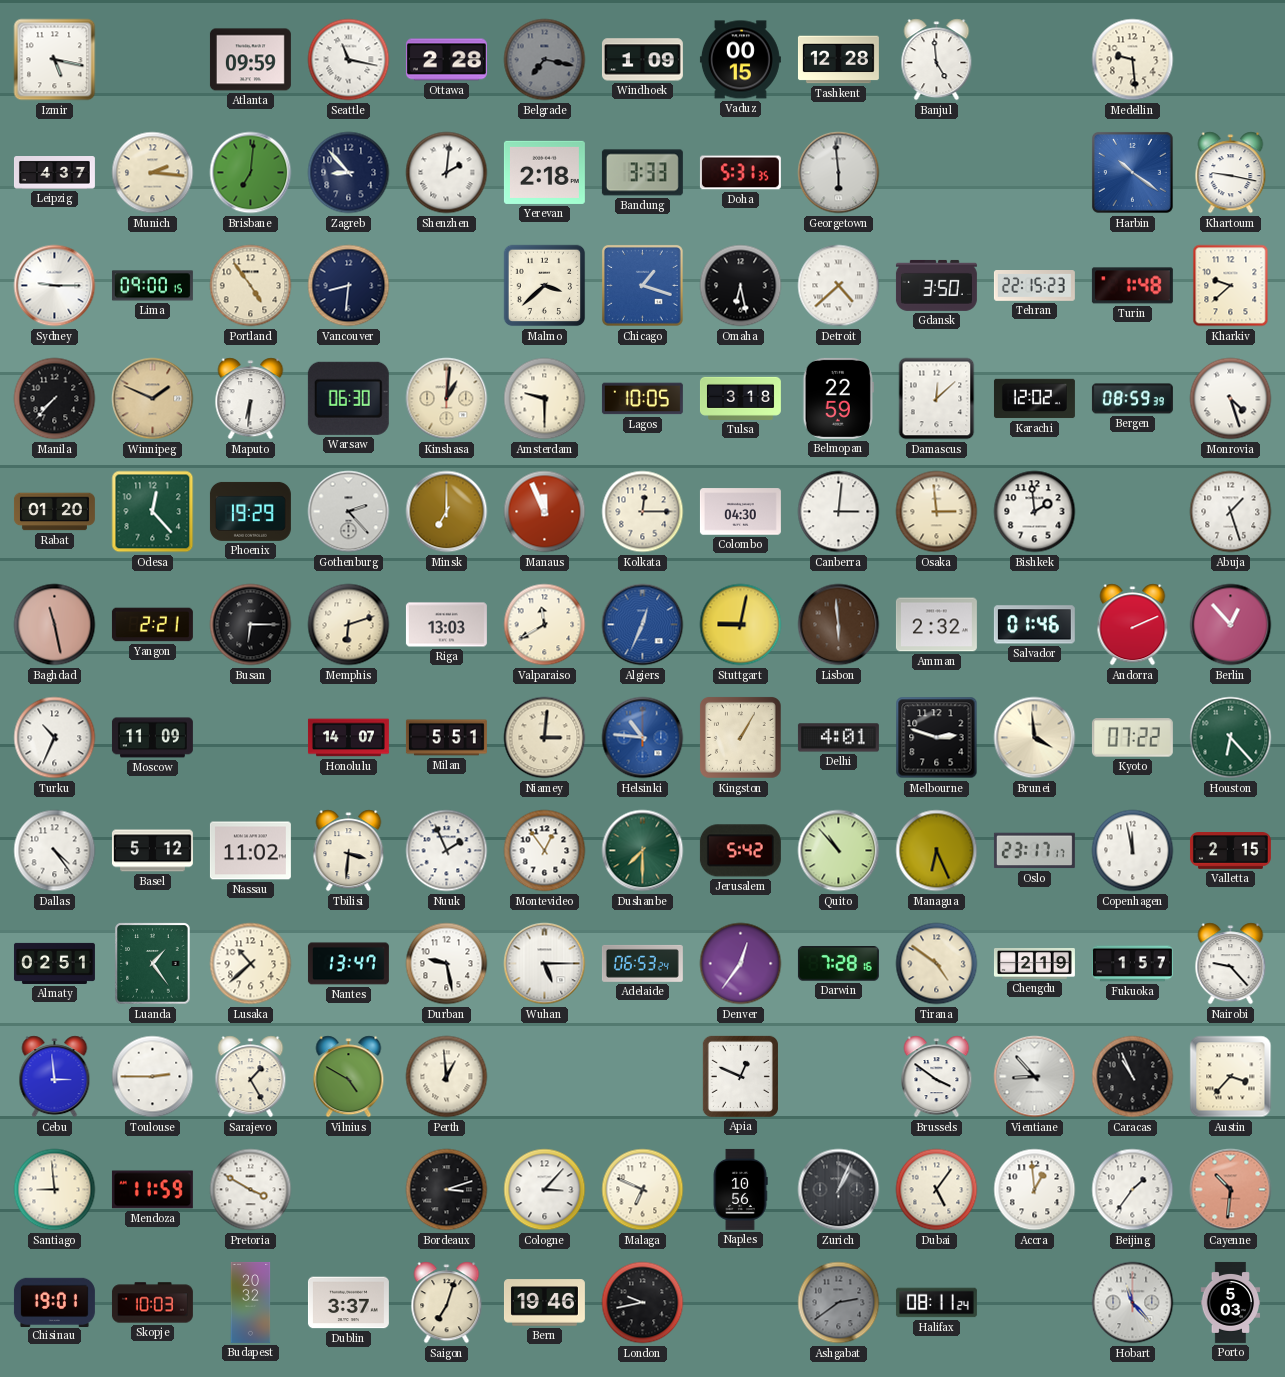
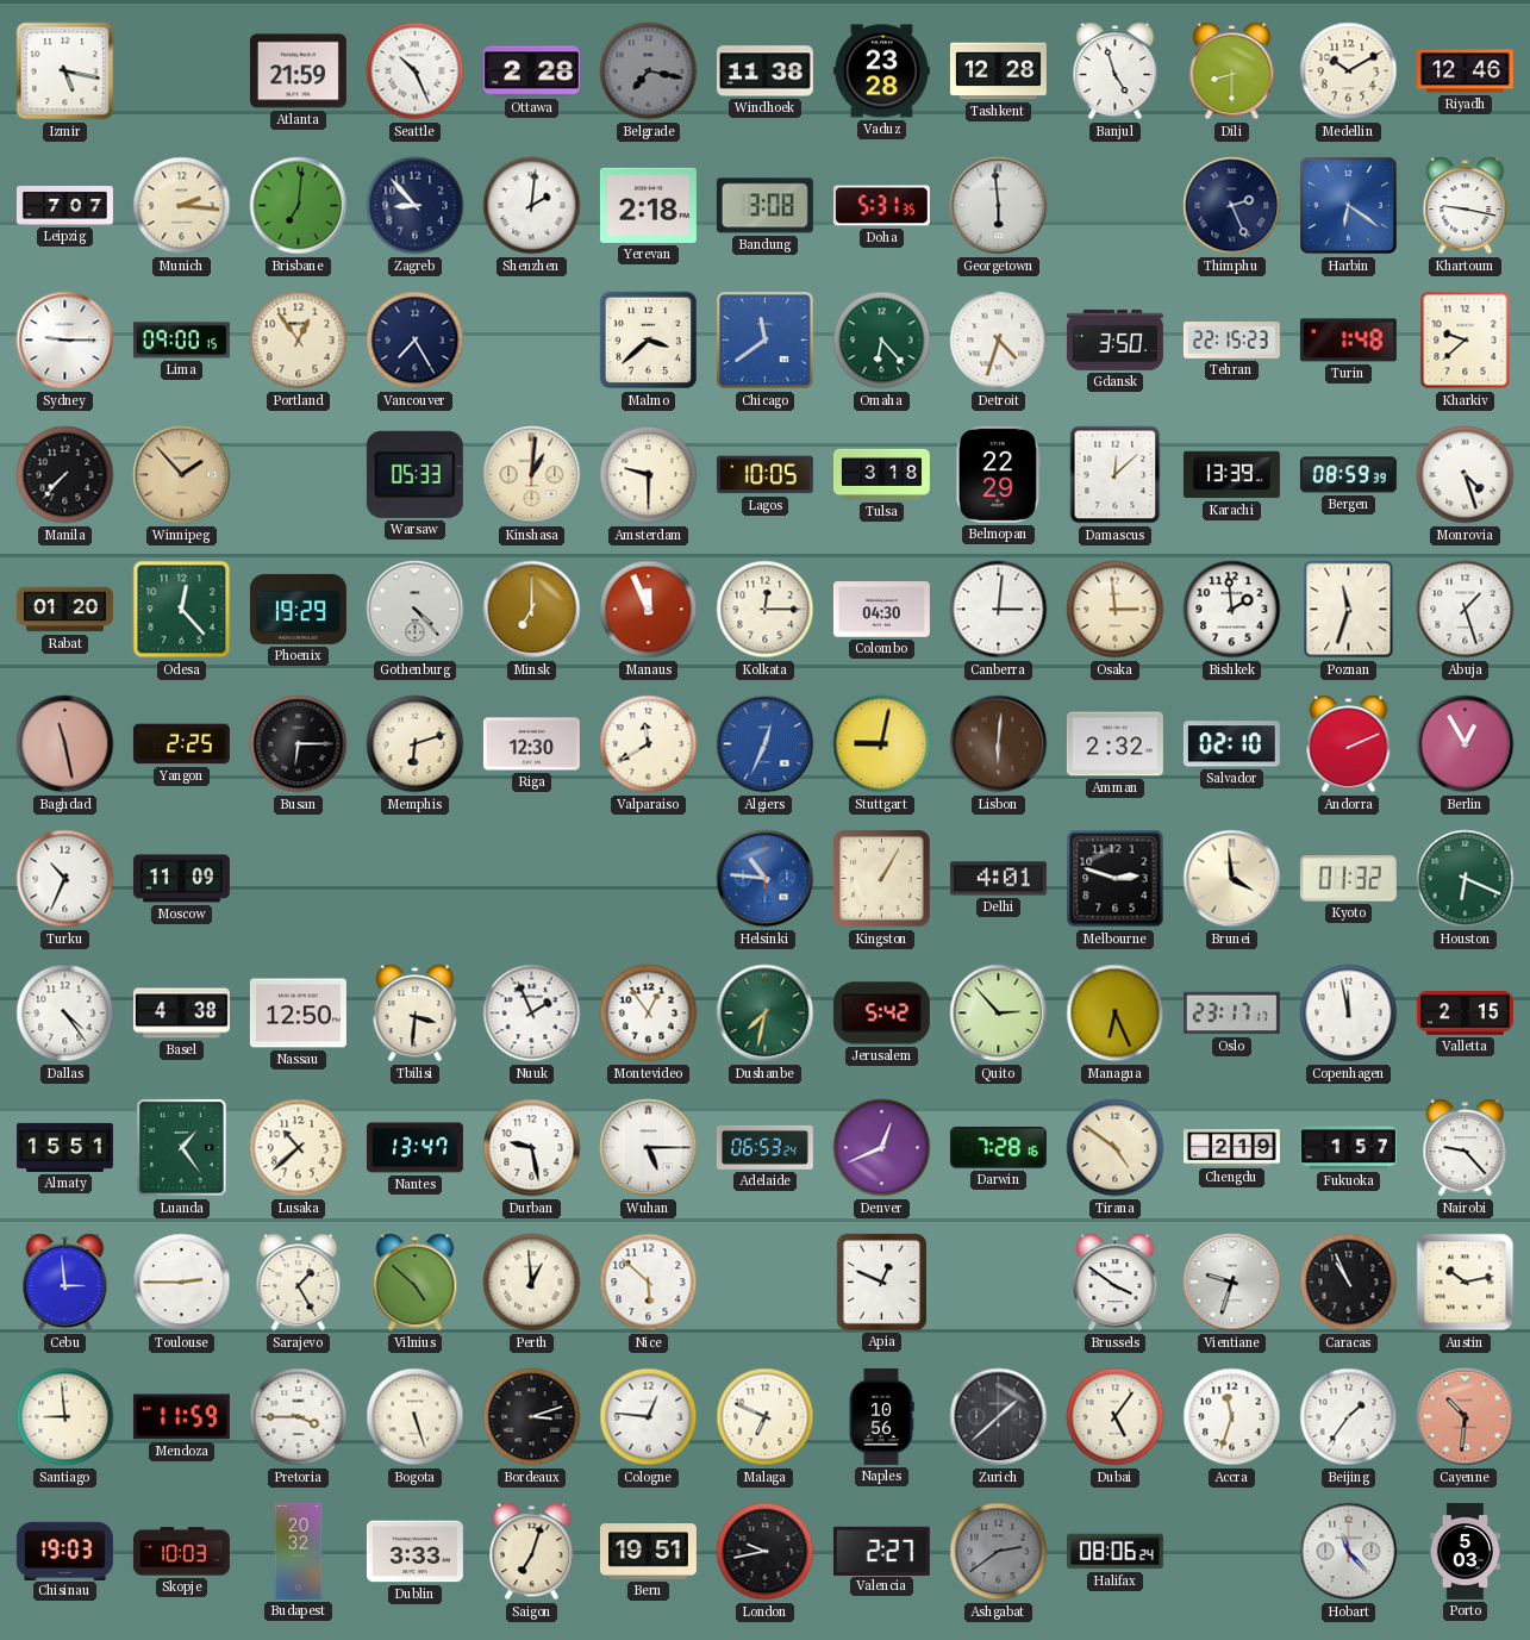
Atlanta: 09:59 -> 21:59
Seattle: 11:17 -> 10:26
Windhoek: 1:09 -> 11:38
Vaduz: 00:15 -> 23:28
Banjul: 4:59 -> 4:57
Dili: none -> 8:30
Medellin: 9:29 -> 10:10
Riyadh: none -> 12:46
Leipzig: 4:37 -> 7:07
Bandung: 3:33 -> 3:08
Thimphu: none -> 2:26
Harbin: 10:21 -> 6:21
Portland: 4:54 -> 12:54
Vancouver: 8:31 -> 7:25
Chicago: 1:18 -> 11:39
Omaha: 6:28 -> 6:23
Omaha dial: black -> green
Detroit: 4:38 -> 4:33
Winnipeg: 1:49 -> 1:53
Maputo: 6:31 -> none
Warsaw: 06:30 -> 05:33
Belmopan: 22:59 -> 22:29
Karachi: 12:02 -> 13:39
Gothenburg: 2:23 -> 4:23
Poznan: none -> 11:33
Yangon: 2:21 -> 2:25
Riga: 13:03 -> 12:30
Lisbon: 5:59 -> 6:01
Salvador: 01:46 -> 02:10
Berlin: 12:53 -> 12:55
Honolulu: 14:07 -> none
Milan: 5:51 -> none
Niamey: 3:01 -> none
Kyoto: 07:22 -> 01:32
Houston: 6:23 -> 6:19
Basel: 5:12 -> 4:38
Nassau: 11:02 -> 12:50
Dushanbe: 7:30 -> 7:32
Quito: 10:53 -> 2:53
Almaty: 02:51 -> 15:51
Denver: 12:36 -> 12:41
Vilnius: 4:50 -> 4:52
Nice: none -> 5:52
Vientiane: 8:53 -> 9:33
Austin: 3:37 -> 10:13
Pretoria: 3:50 -> 3:45
Bogota: none -> 5:27
Cologne: 3:07 -> 12:46
Zurich: 1:04 -> 1:38
Accra: 12:59 -> 11:33
Chisinau: 19:01 -> 19:03
Dublin: 3:37 -> 3:33
Bern: 19:46 -> 19:51
Valencia: none -> 2:27
Halifax: 08:11 -> 08:06
